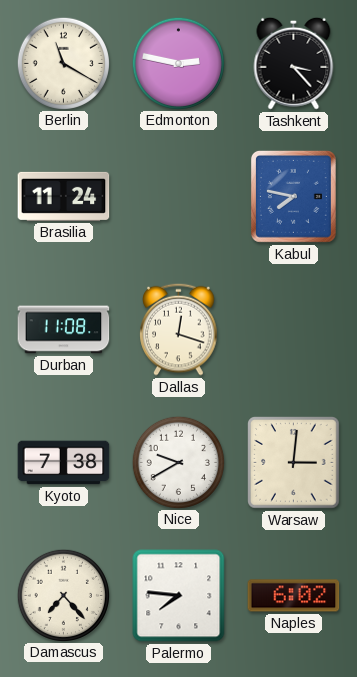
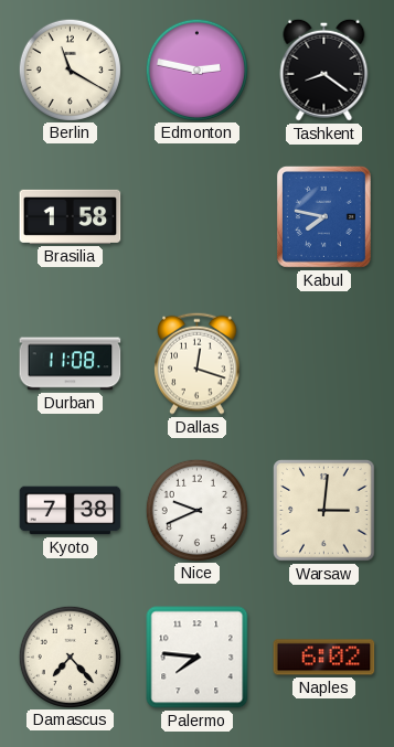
Tashkent: 3:23 -> 8:21
Brasilia: 11:24 -> 1:58
Nice: 9:40 -> 9:41
